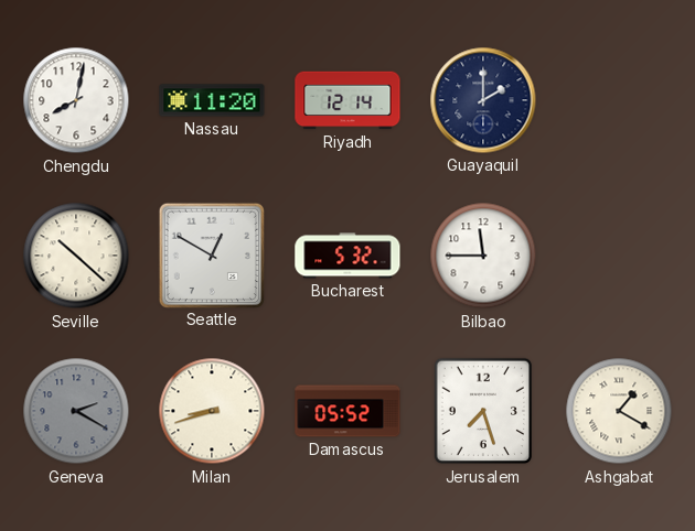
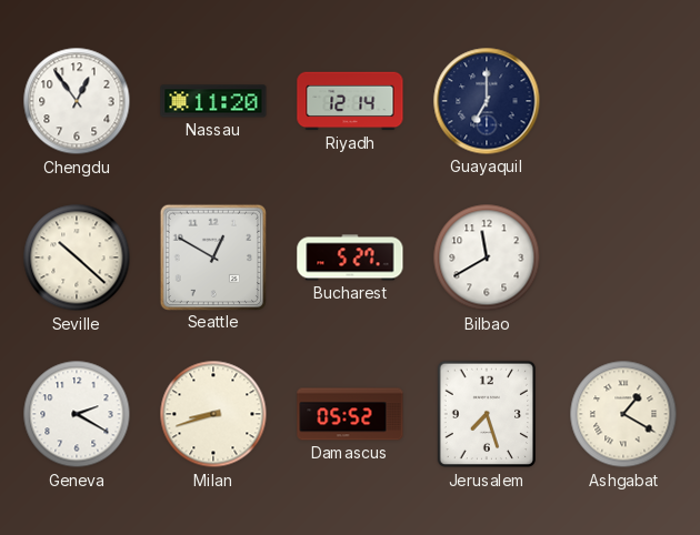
Chengdu: 8:02 -> 12:54
Guayaquil: 2:00 -> 7:00
Bucharest: 5:32 -> 5:27
Bilbao: 11:45 -> 11:40
Geneva dial: grey -> white
